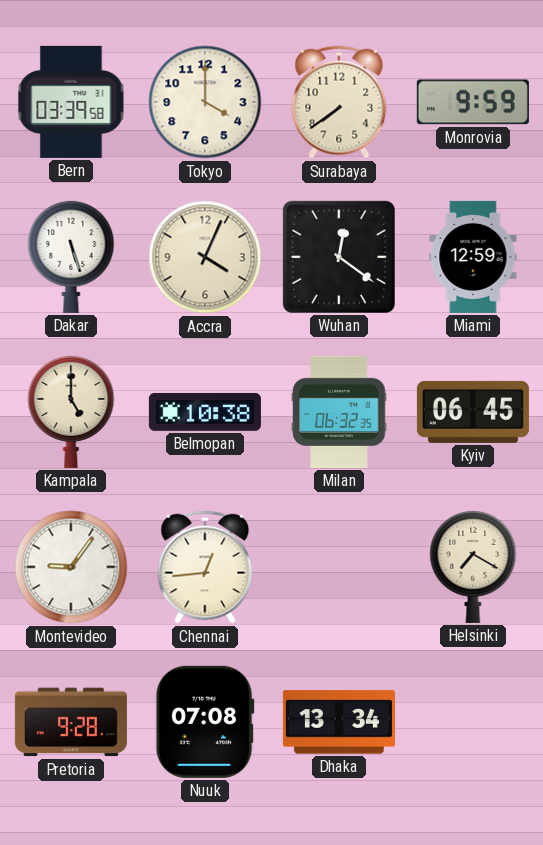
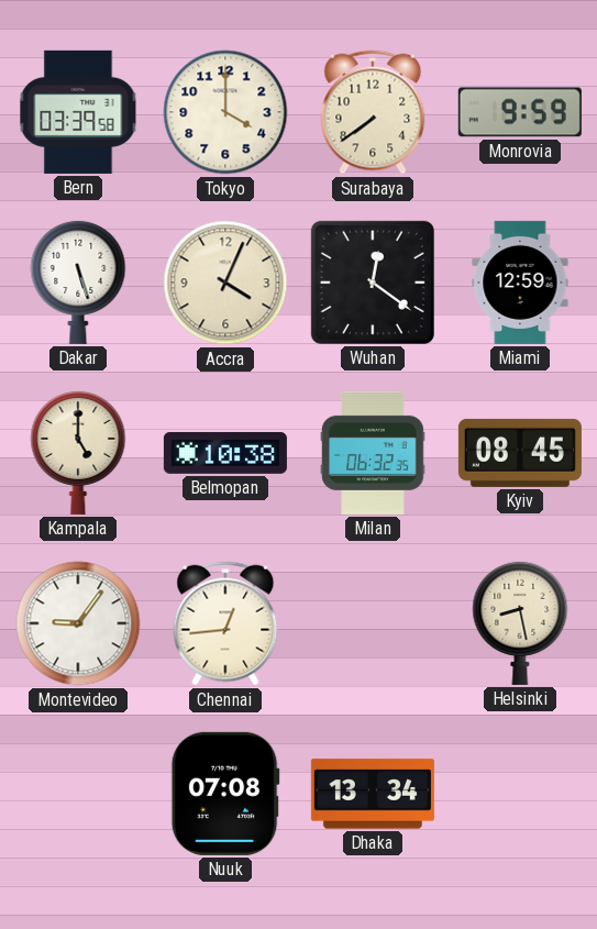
Kyiv: 06:45 -> 08:45
Helsinki: 7:20 -> 8:28
Pretoria: 9:28 -> none
